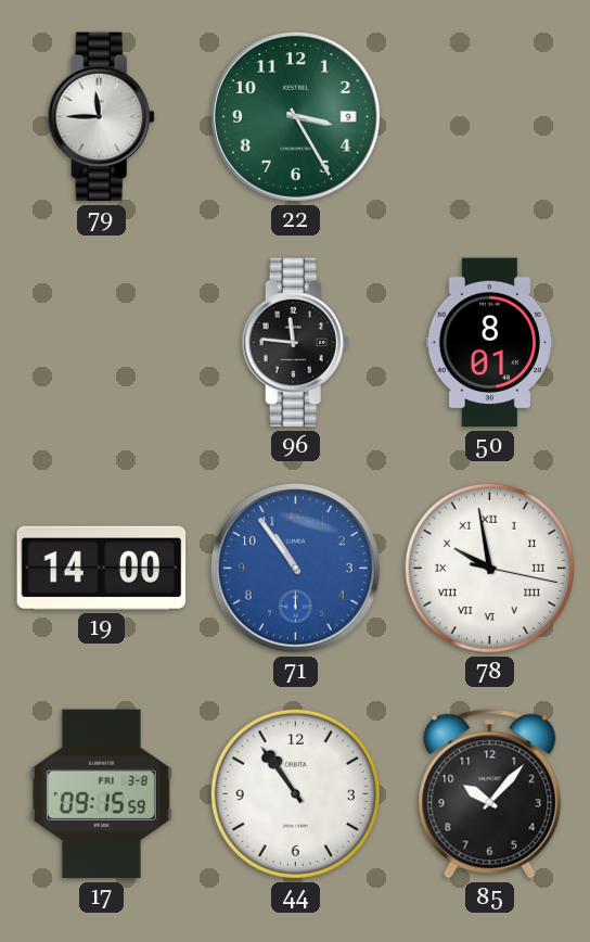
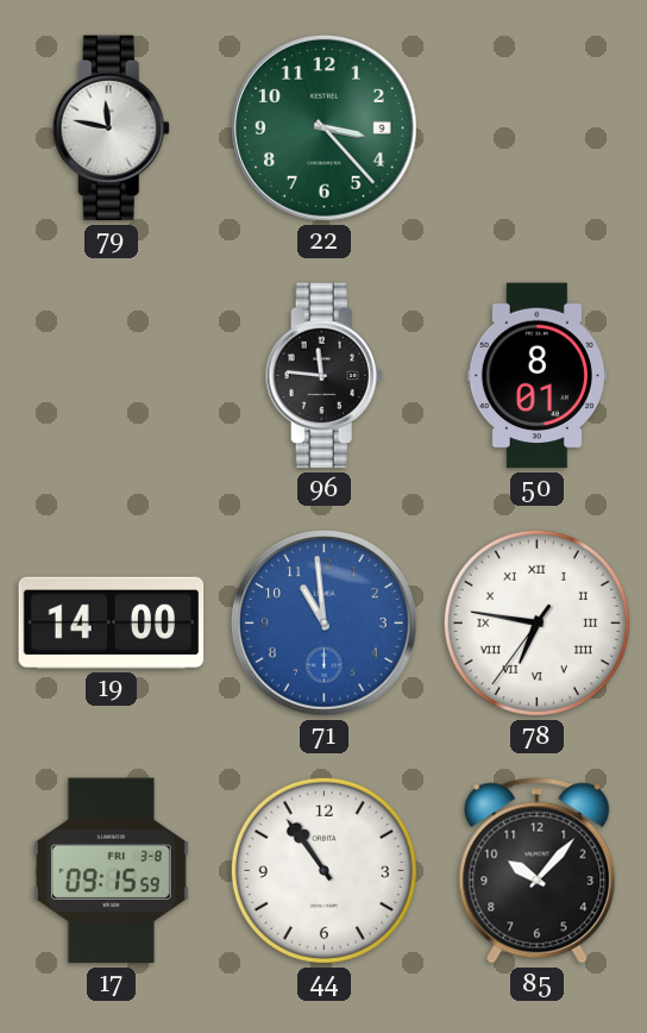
79: 11:45 -> 11:47
22: 3:25 -> 3:23
71: 10:54 -> 10:59
78: 9:58 -> 6:46
